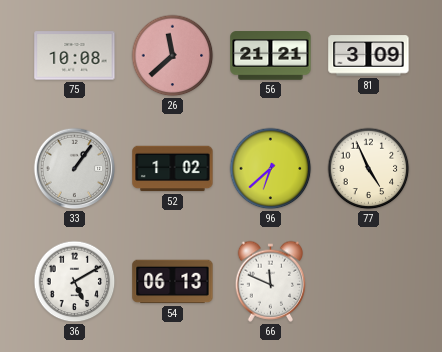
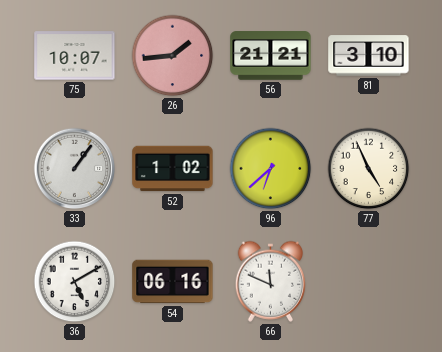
75: 10:08 -> 10:07
26: 11:38 -> 1:44
81: 3:09 -> 3:10
54: 06:13 -> 06:16
